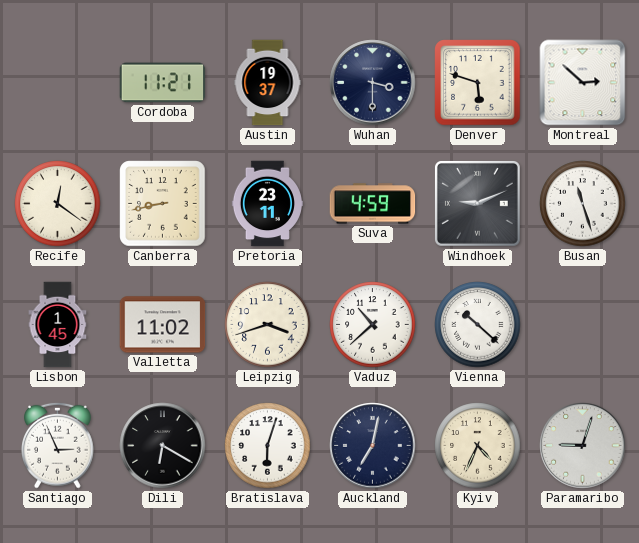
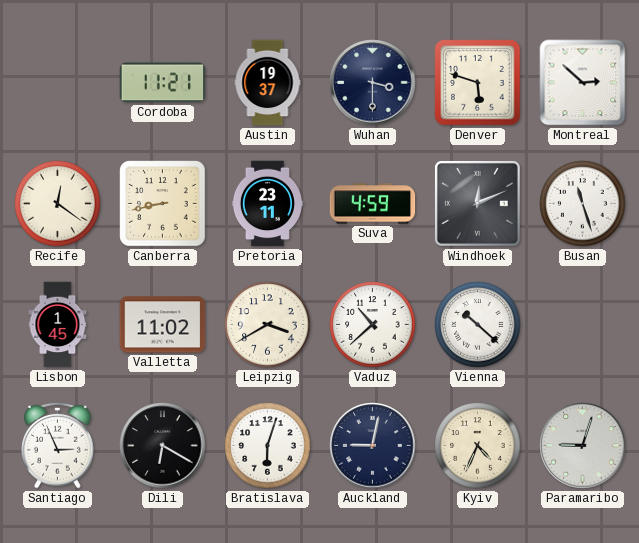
Windhoek: 9:11 -> 12:11
Leipzig: 3:42 -> 3:40
Auckland: 7:02 -> 9:02
